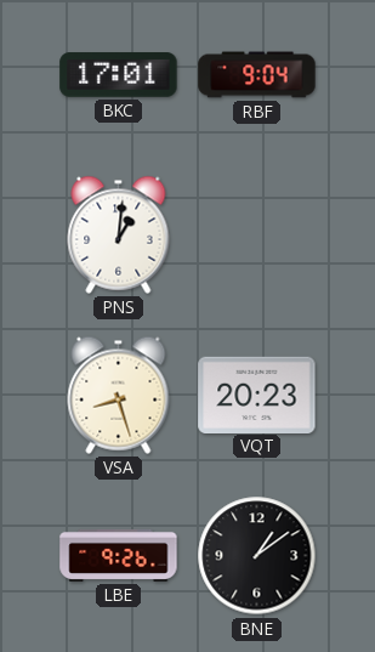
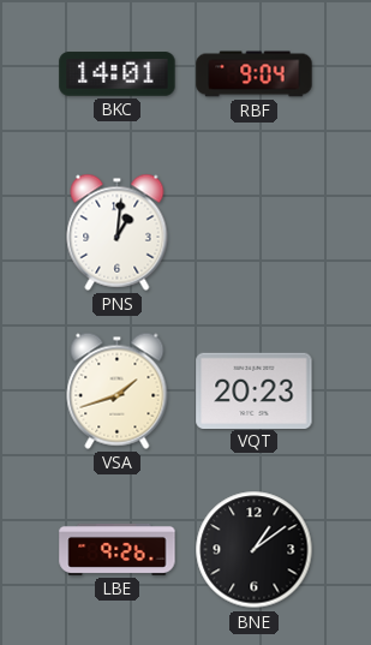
BKC: 17:01 -> 14:01
VSA: 8:27 -> 1:42
